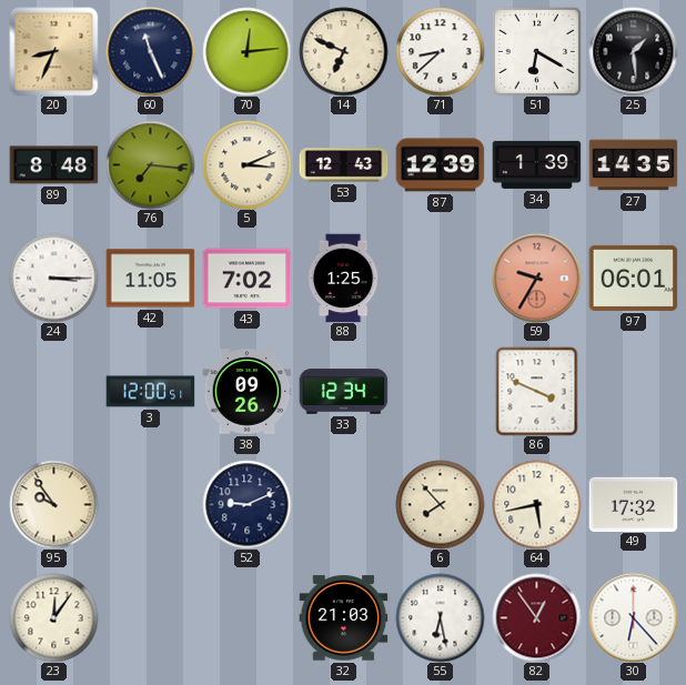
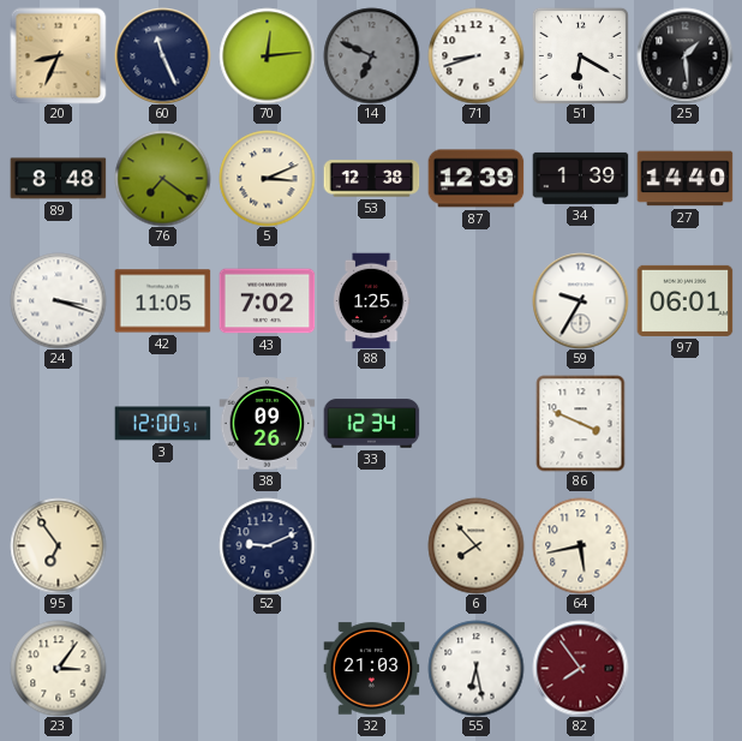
14 dial: cream -> grey
71: 8:38 -> 8:42
76: 7:16 -> 7:21
53: 12:43 -> 12:38
27: 14:35 -> 14:40
24: 3:15 -> 3:18
59 dial: salmon -> white
95: 9:54 -> 6:54
49: 17:32 -> none
23: 12:06 -> 3:06
82: 12:54 -> 7:54
30: 6:23 -> none
